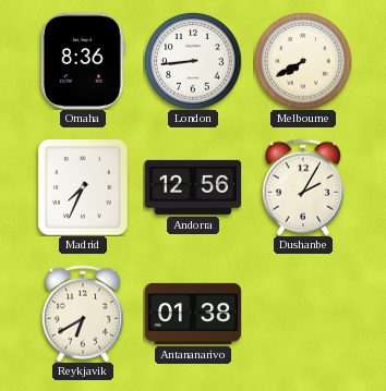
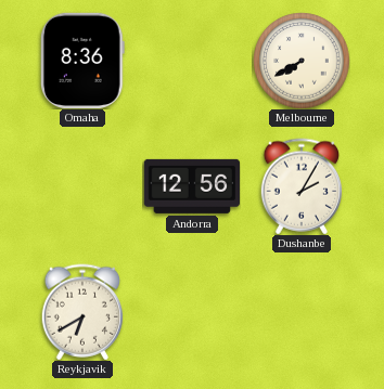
London: 8:44 -> none
Madrid: 7:34 -> none
Antananarivo: 01:38 -> none
